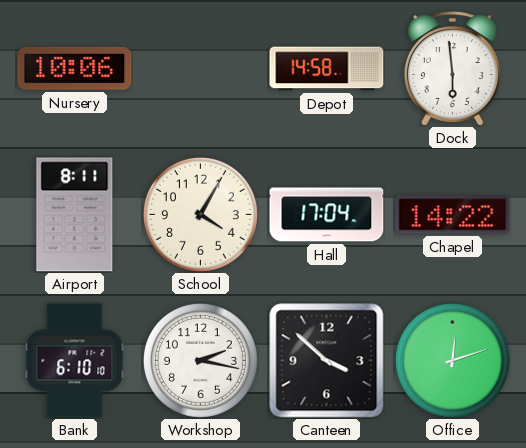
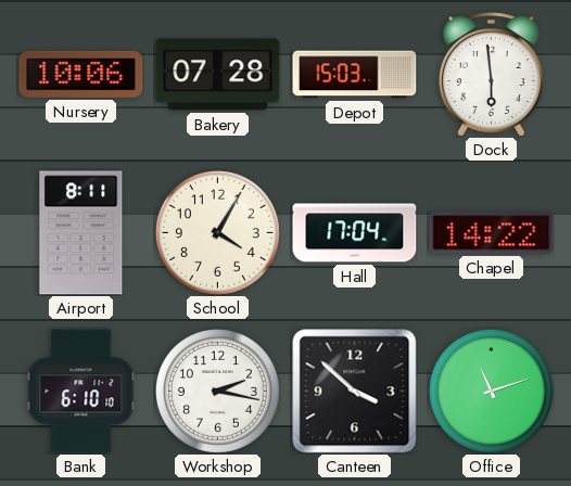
Bakery: none -> 07:28
Depot: 14:58 -> 15:03
Office: 12:12 -> 11:12
